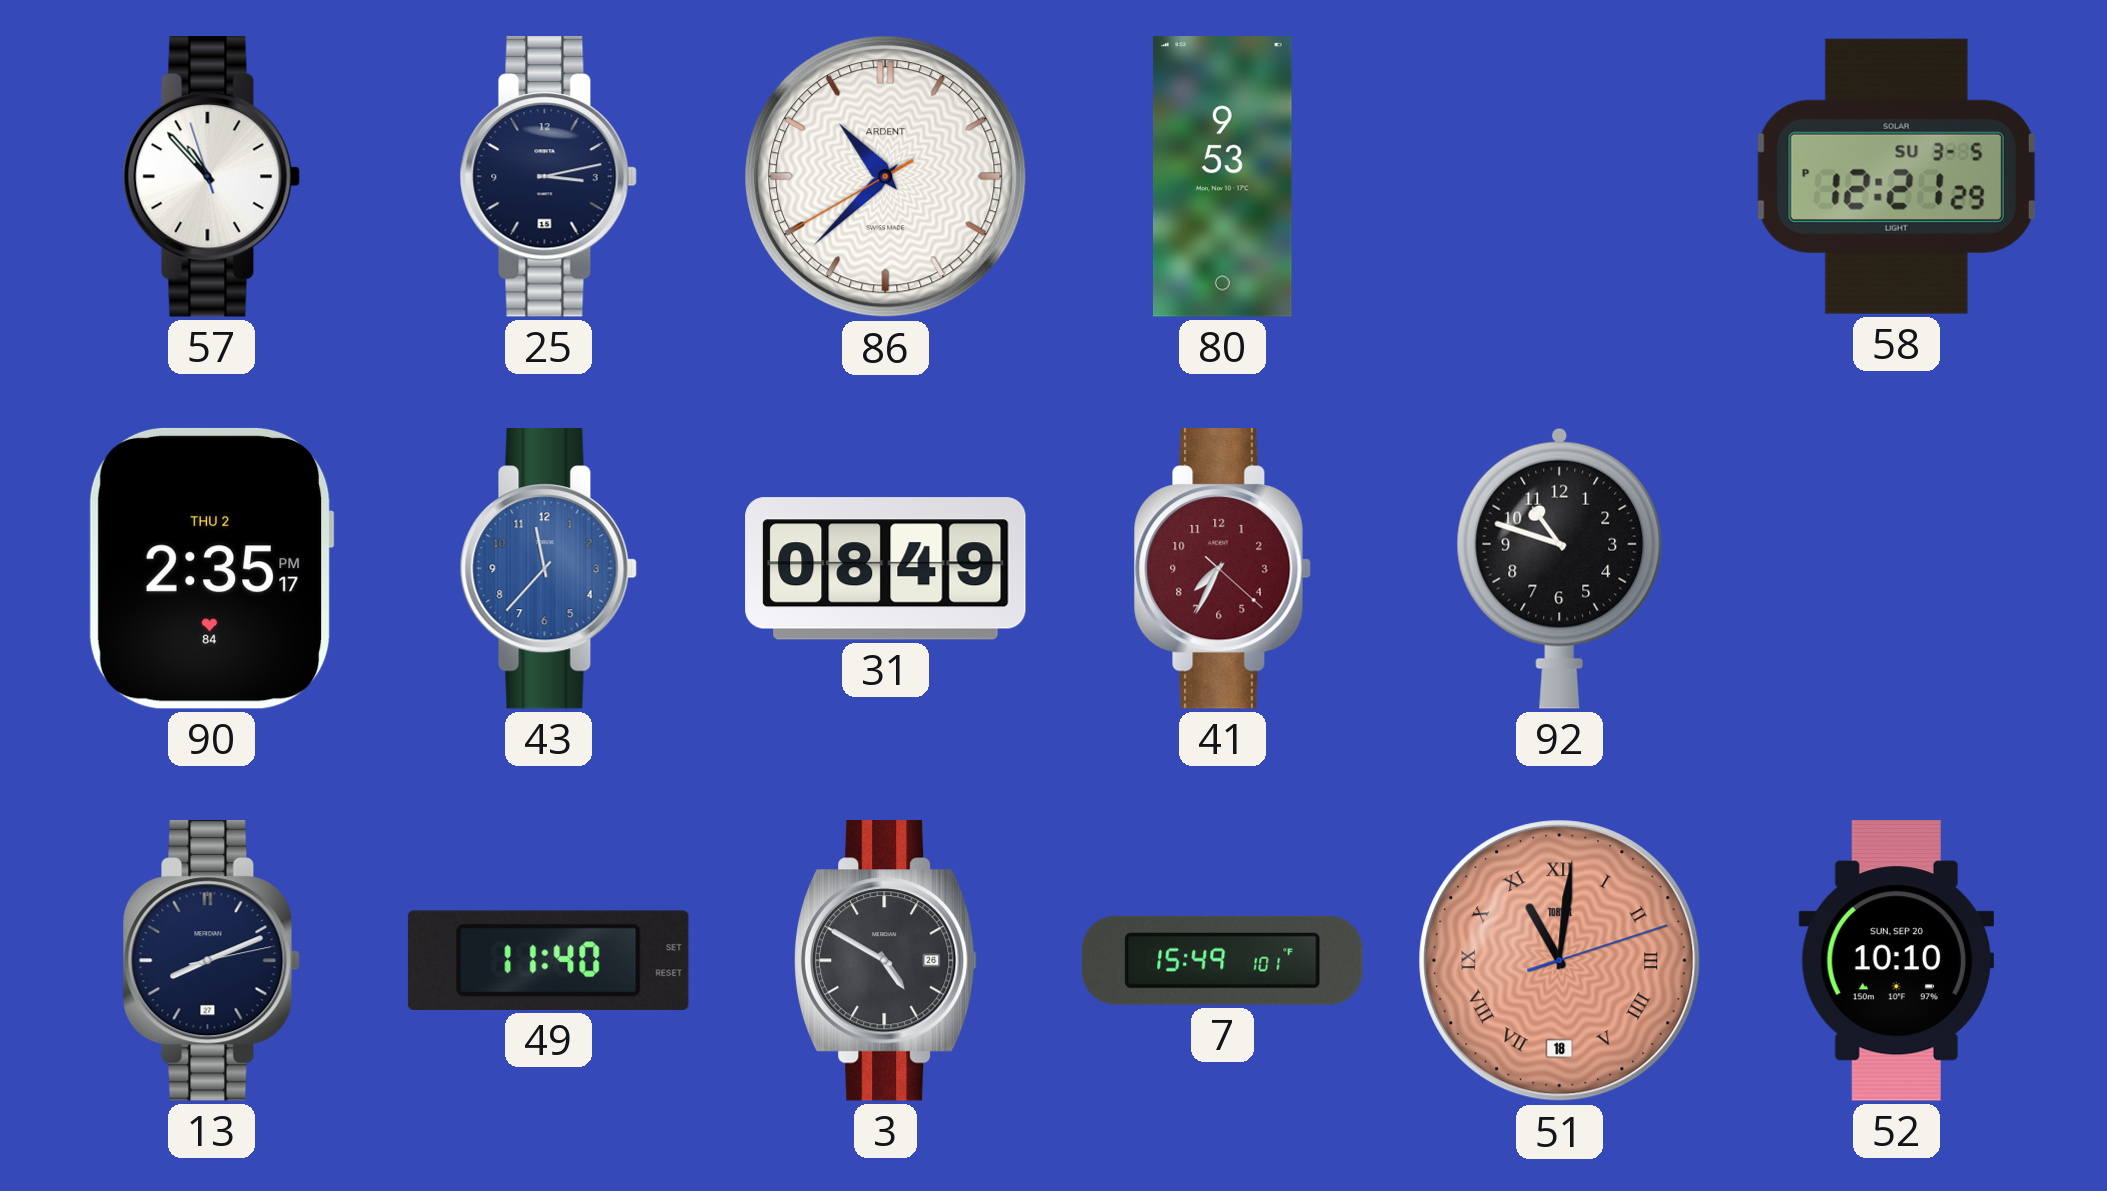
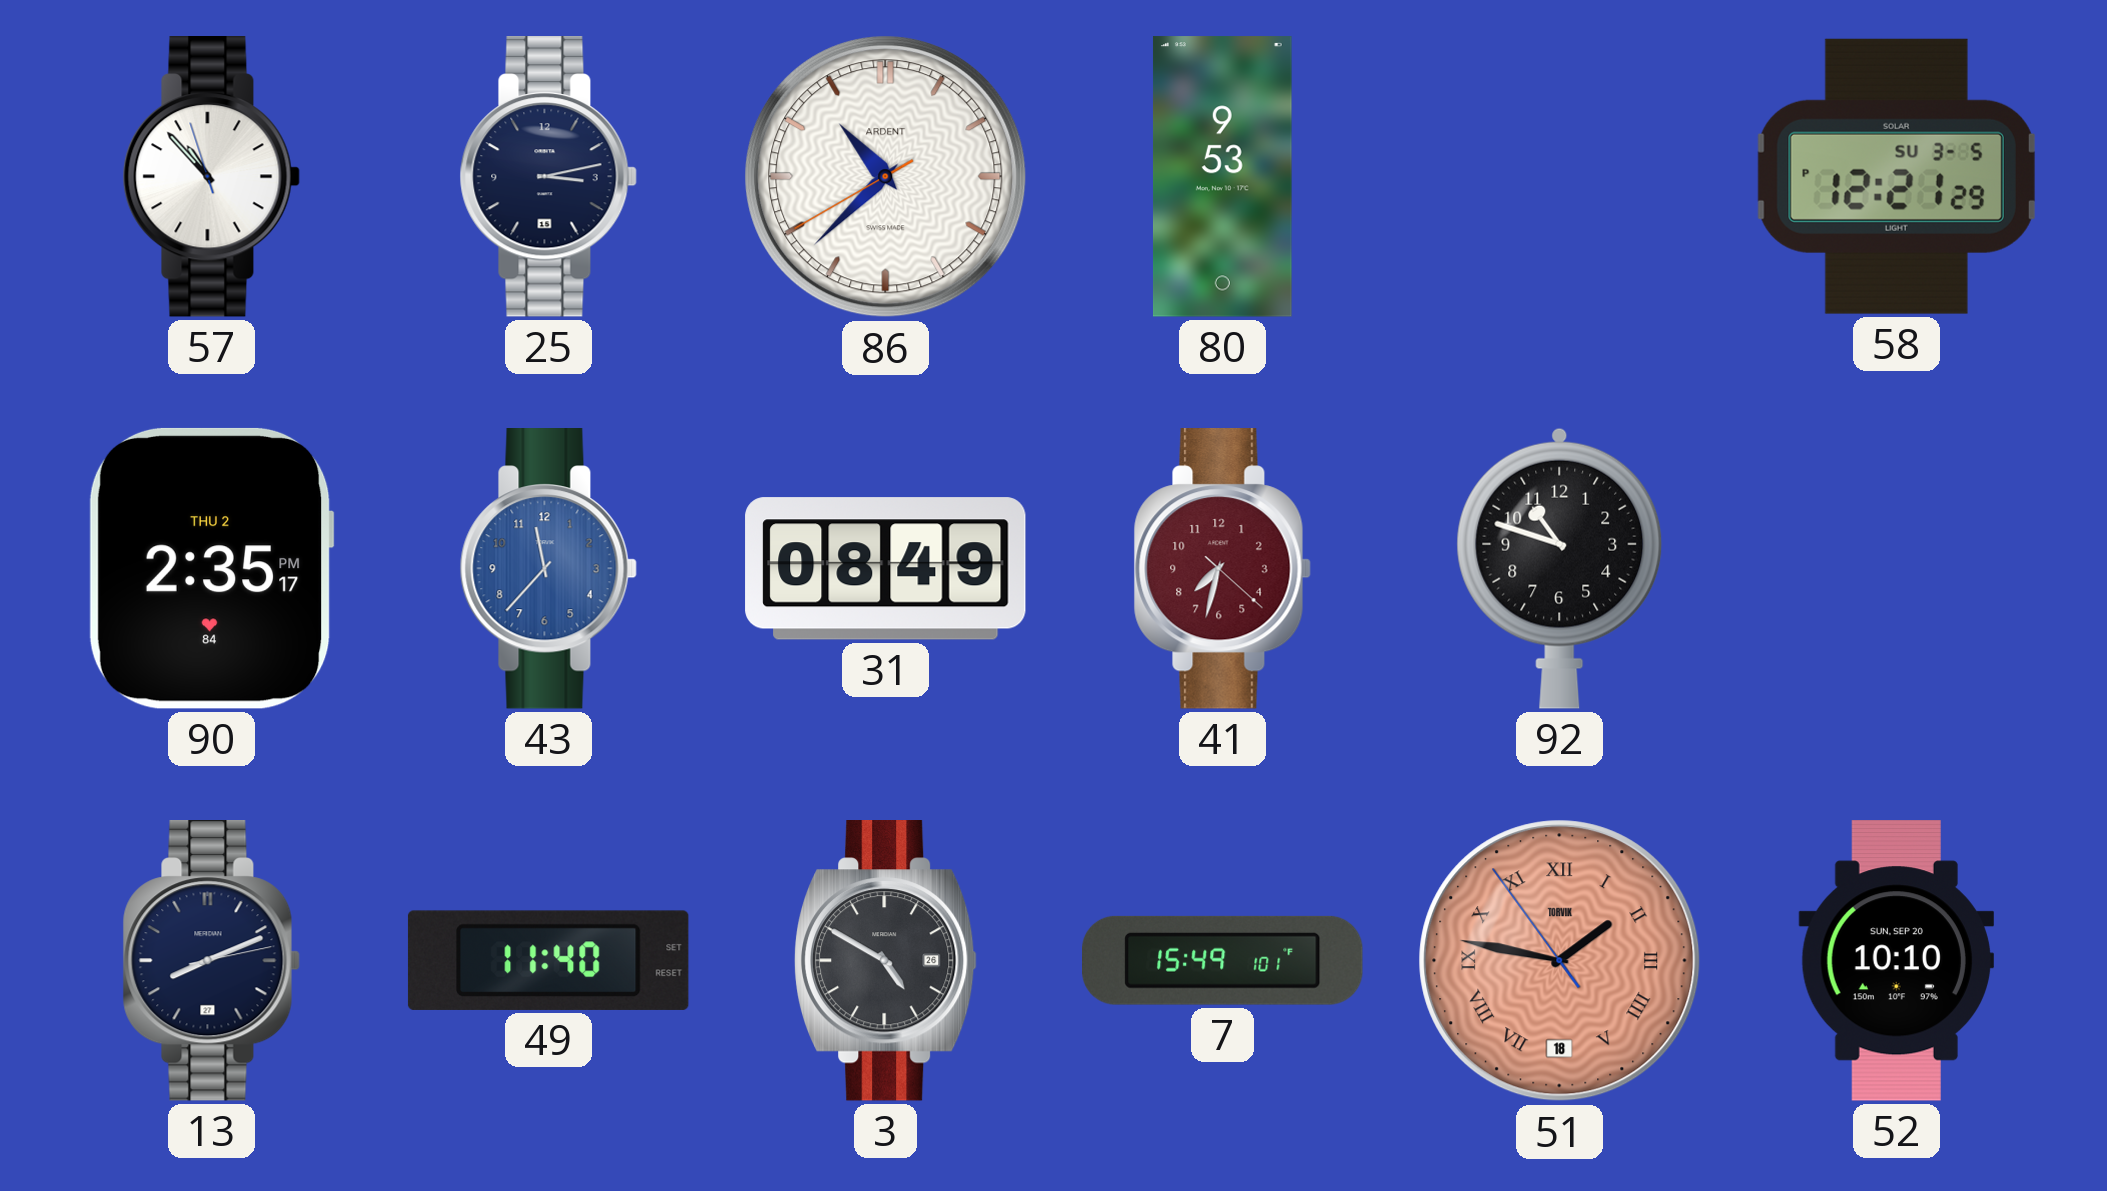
41: 7:34 -> 7:32
51: 11:01 -> 1:46
